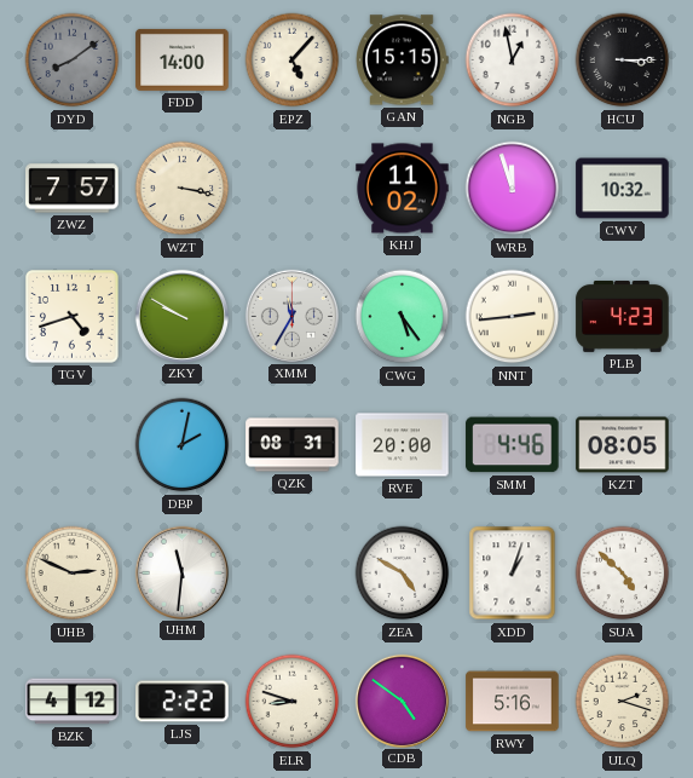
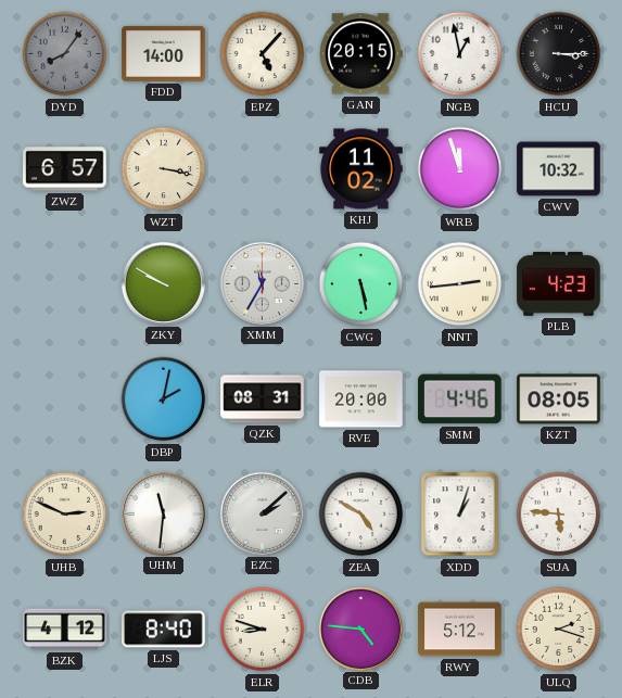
DYD: 8:09 -> 8:06
GAN: 15:15 -> 20:15
ZWZ: 7:57 -> 6:57
TGV: 4:42 -> none
CWG: 5:24 -> 5:28
EZC: none -> 2:08
SUA: 4:52 -> 5:46
LJS: 2:22 -> 8:40
CDB: 4:51 -> 4:46
RWY: 5:16 -> 5:12
